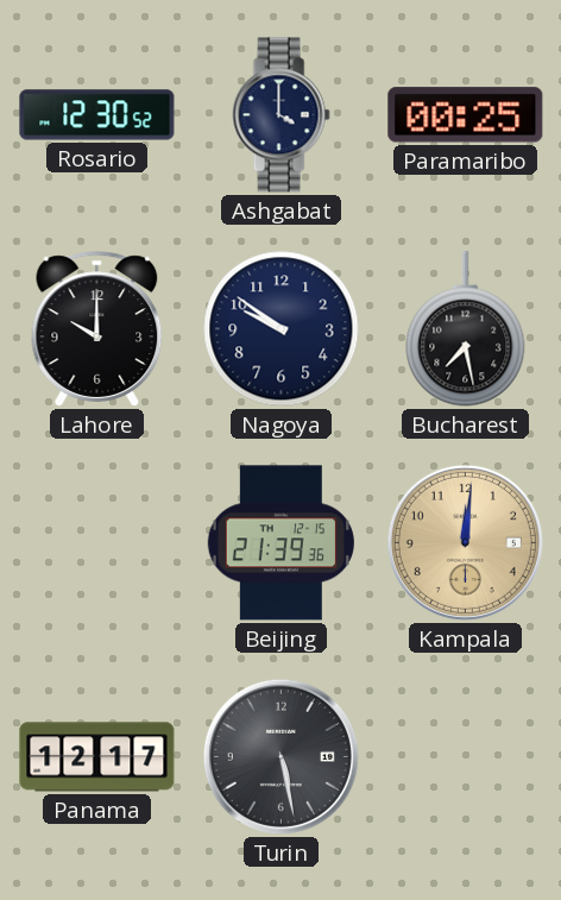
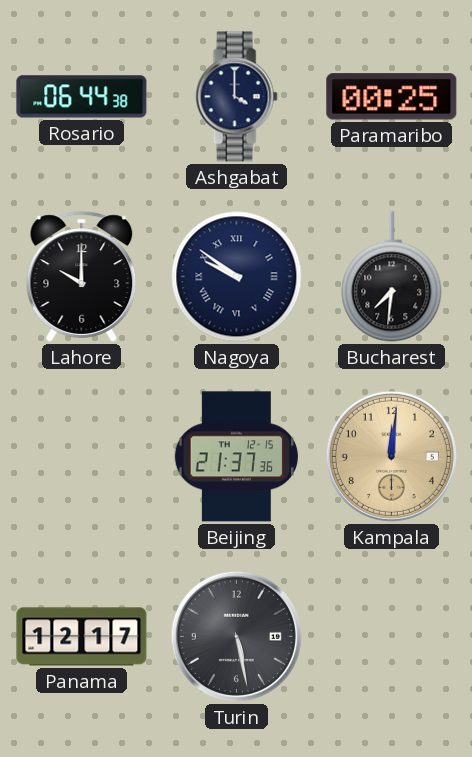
Rosario: 12:30 -> 06:44
Nagoya numerals: Arabic -> Roman
Bucharest: 7:28 -> 7:31
Beijing: 21:39 -> 21:37
